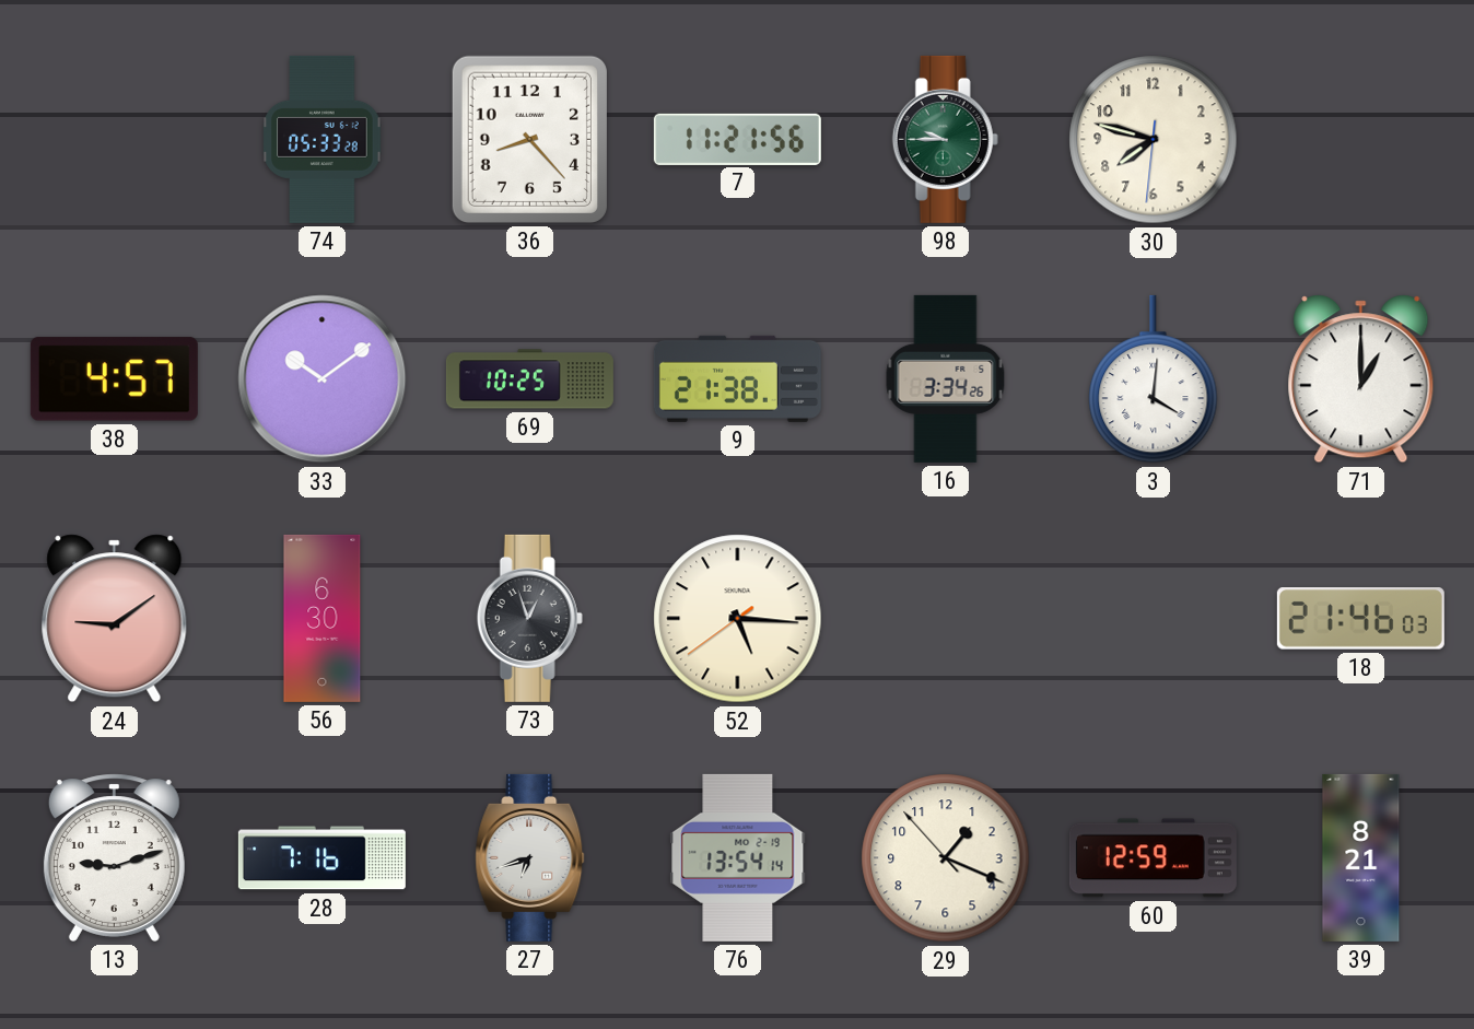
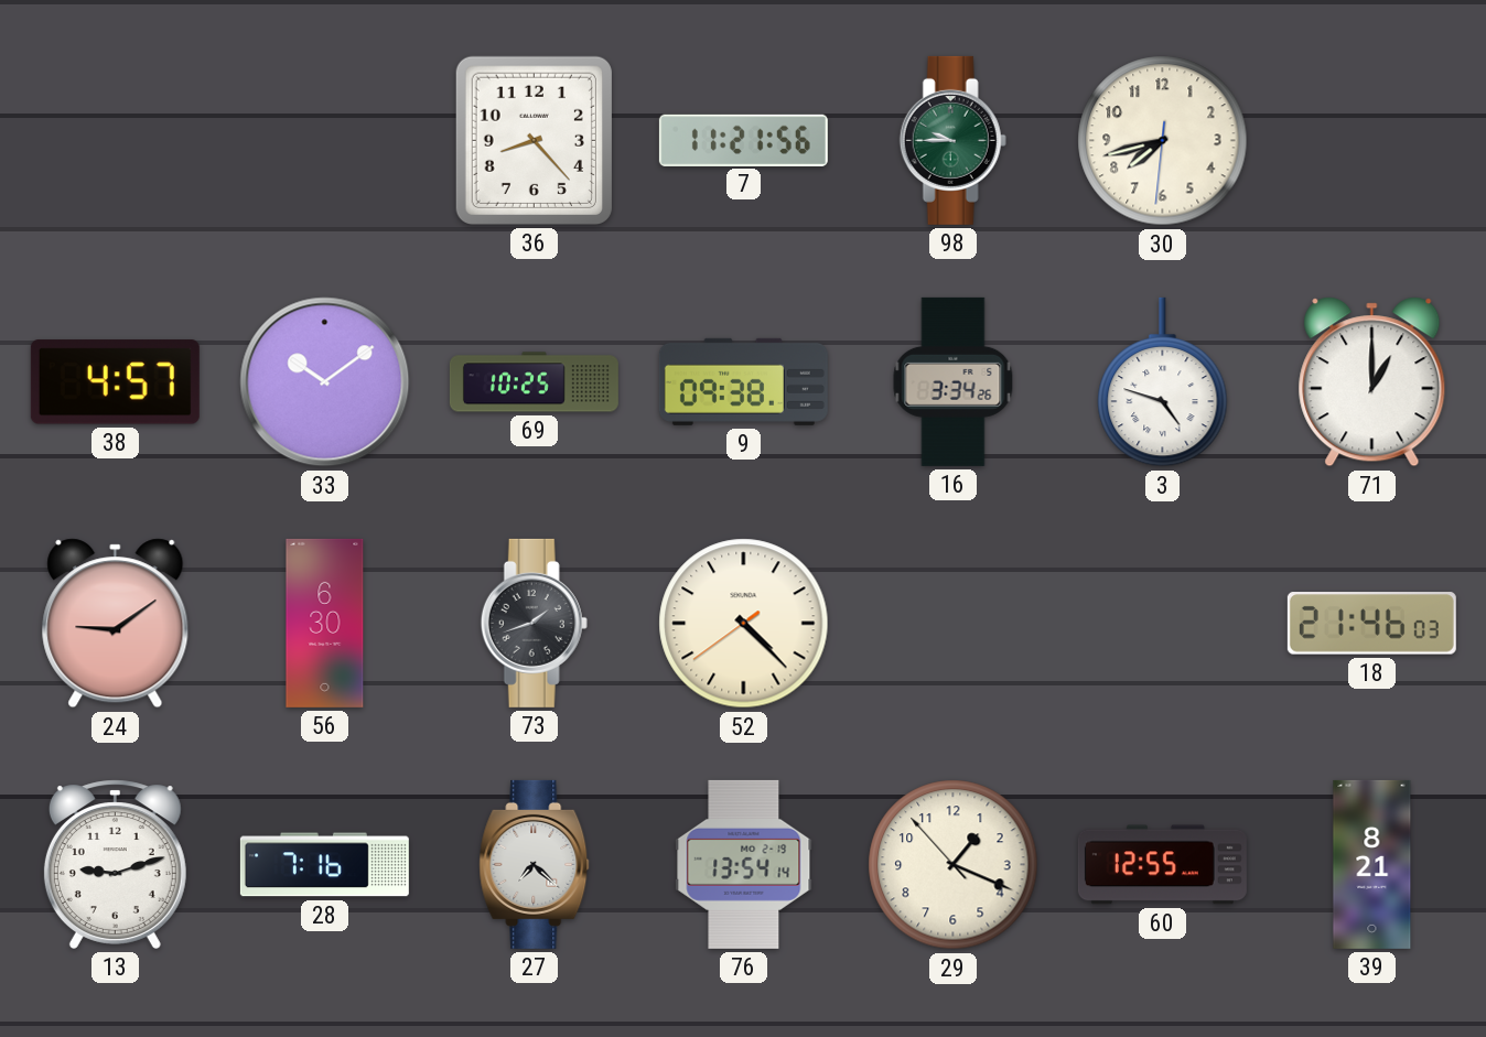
74: 05:33 -> none
30: 7:47 -> 7:42
9: 21:38 -> 09:38
3: 4:01 -> 4:48
73: 12:57 -> 1:42
52: 5:15 -> 4:22
27: 6:42 -> 7:22
60: 12:59 -> 12:55
